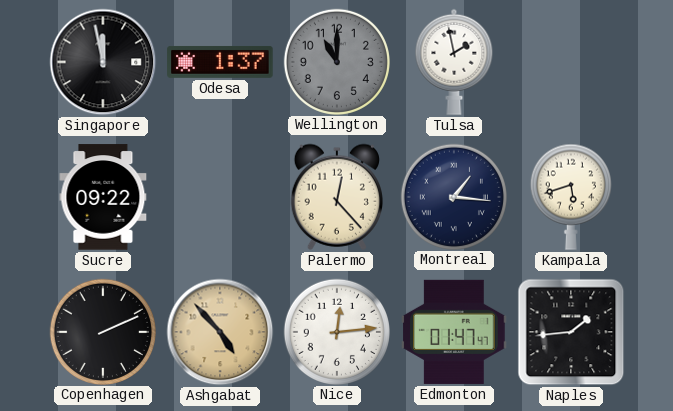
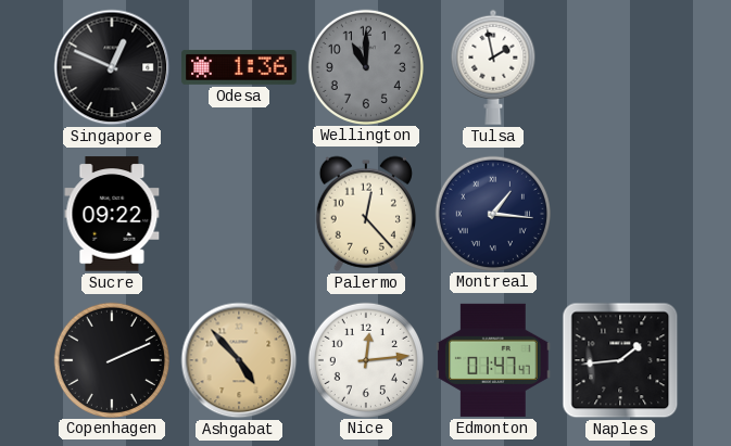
Singapore: 11:58 -> 12:49
Odesa: 1:37 -> 1:36
Kampala: 5:42 -> none
